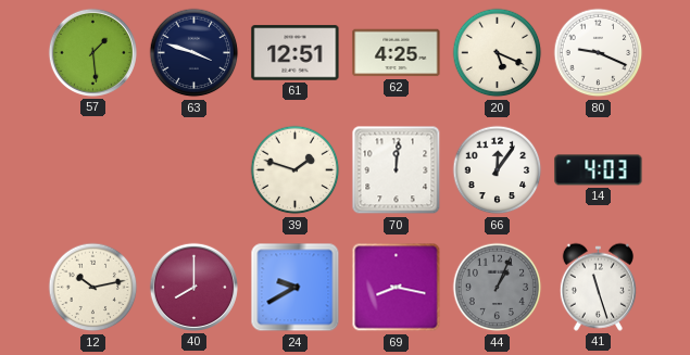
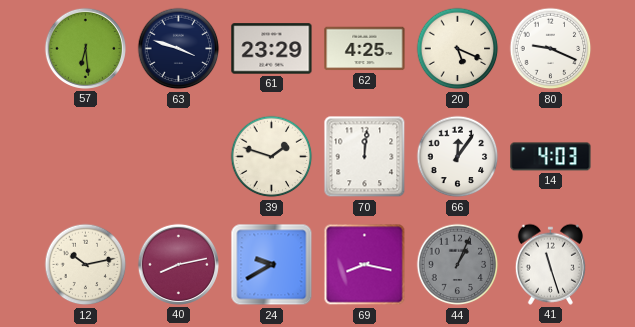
57: 1:29 -> 6:29
61: 12:51 -> 23:29
40: 8:00 -> 8:13
